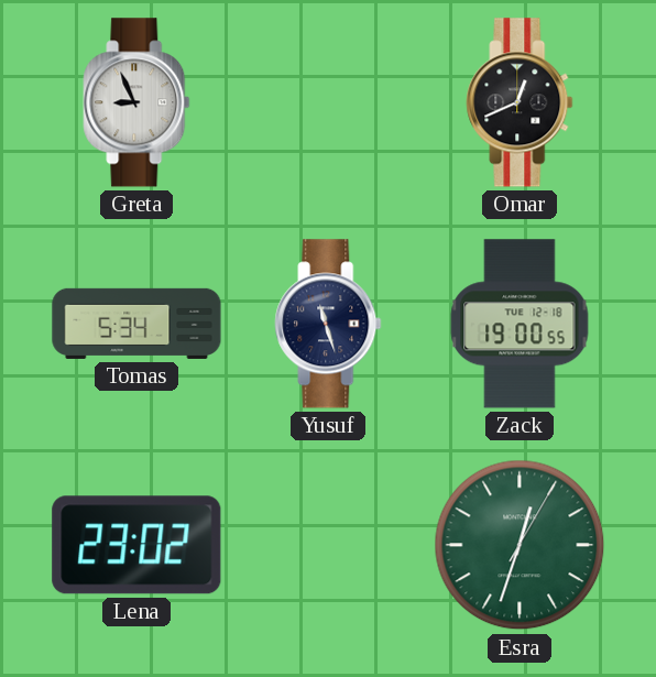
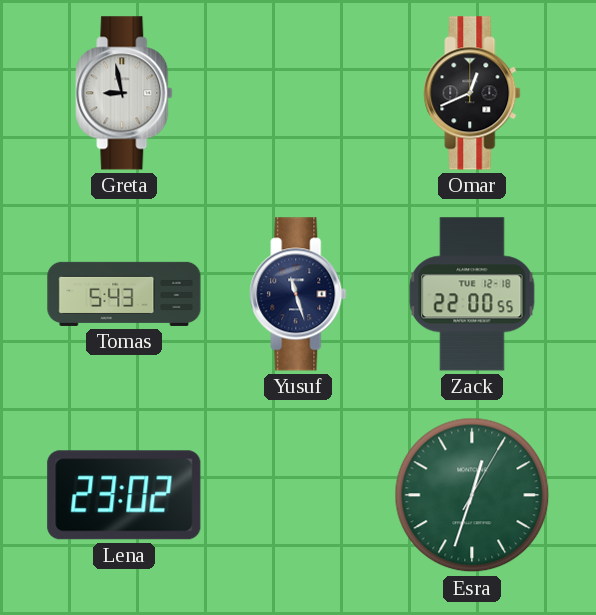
Greta: 8:56 -> 8:58
Tomas: 5:34 -> 5:43
Zack: 19:00 -> 22:00
